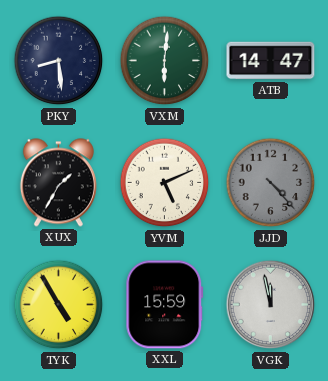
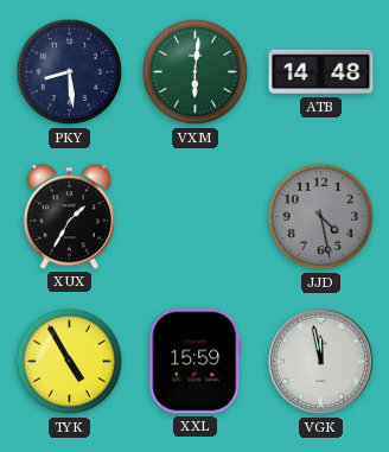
ATB: 14:47 -> 14:48
YVM: 5:11 -> none
JJD: 4:23 -> 4:28
